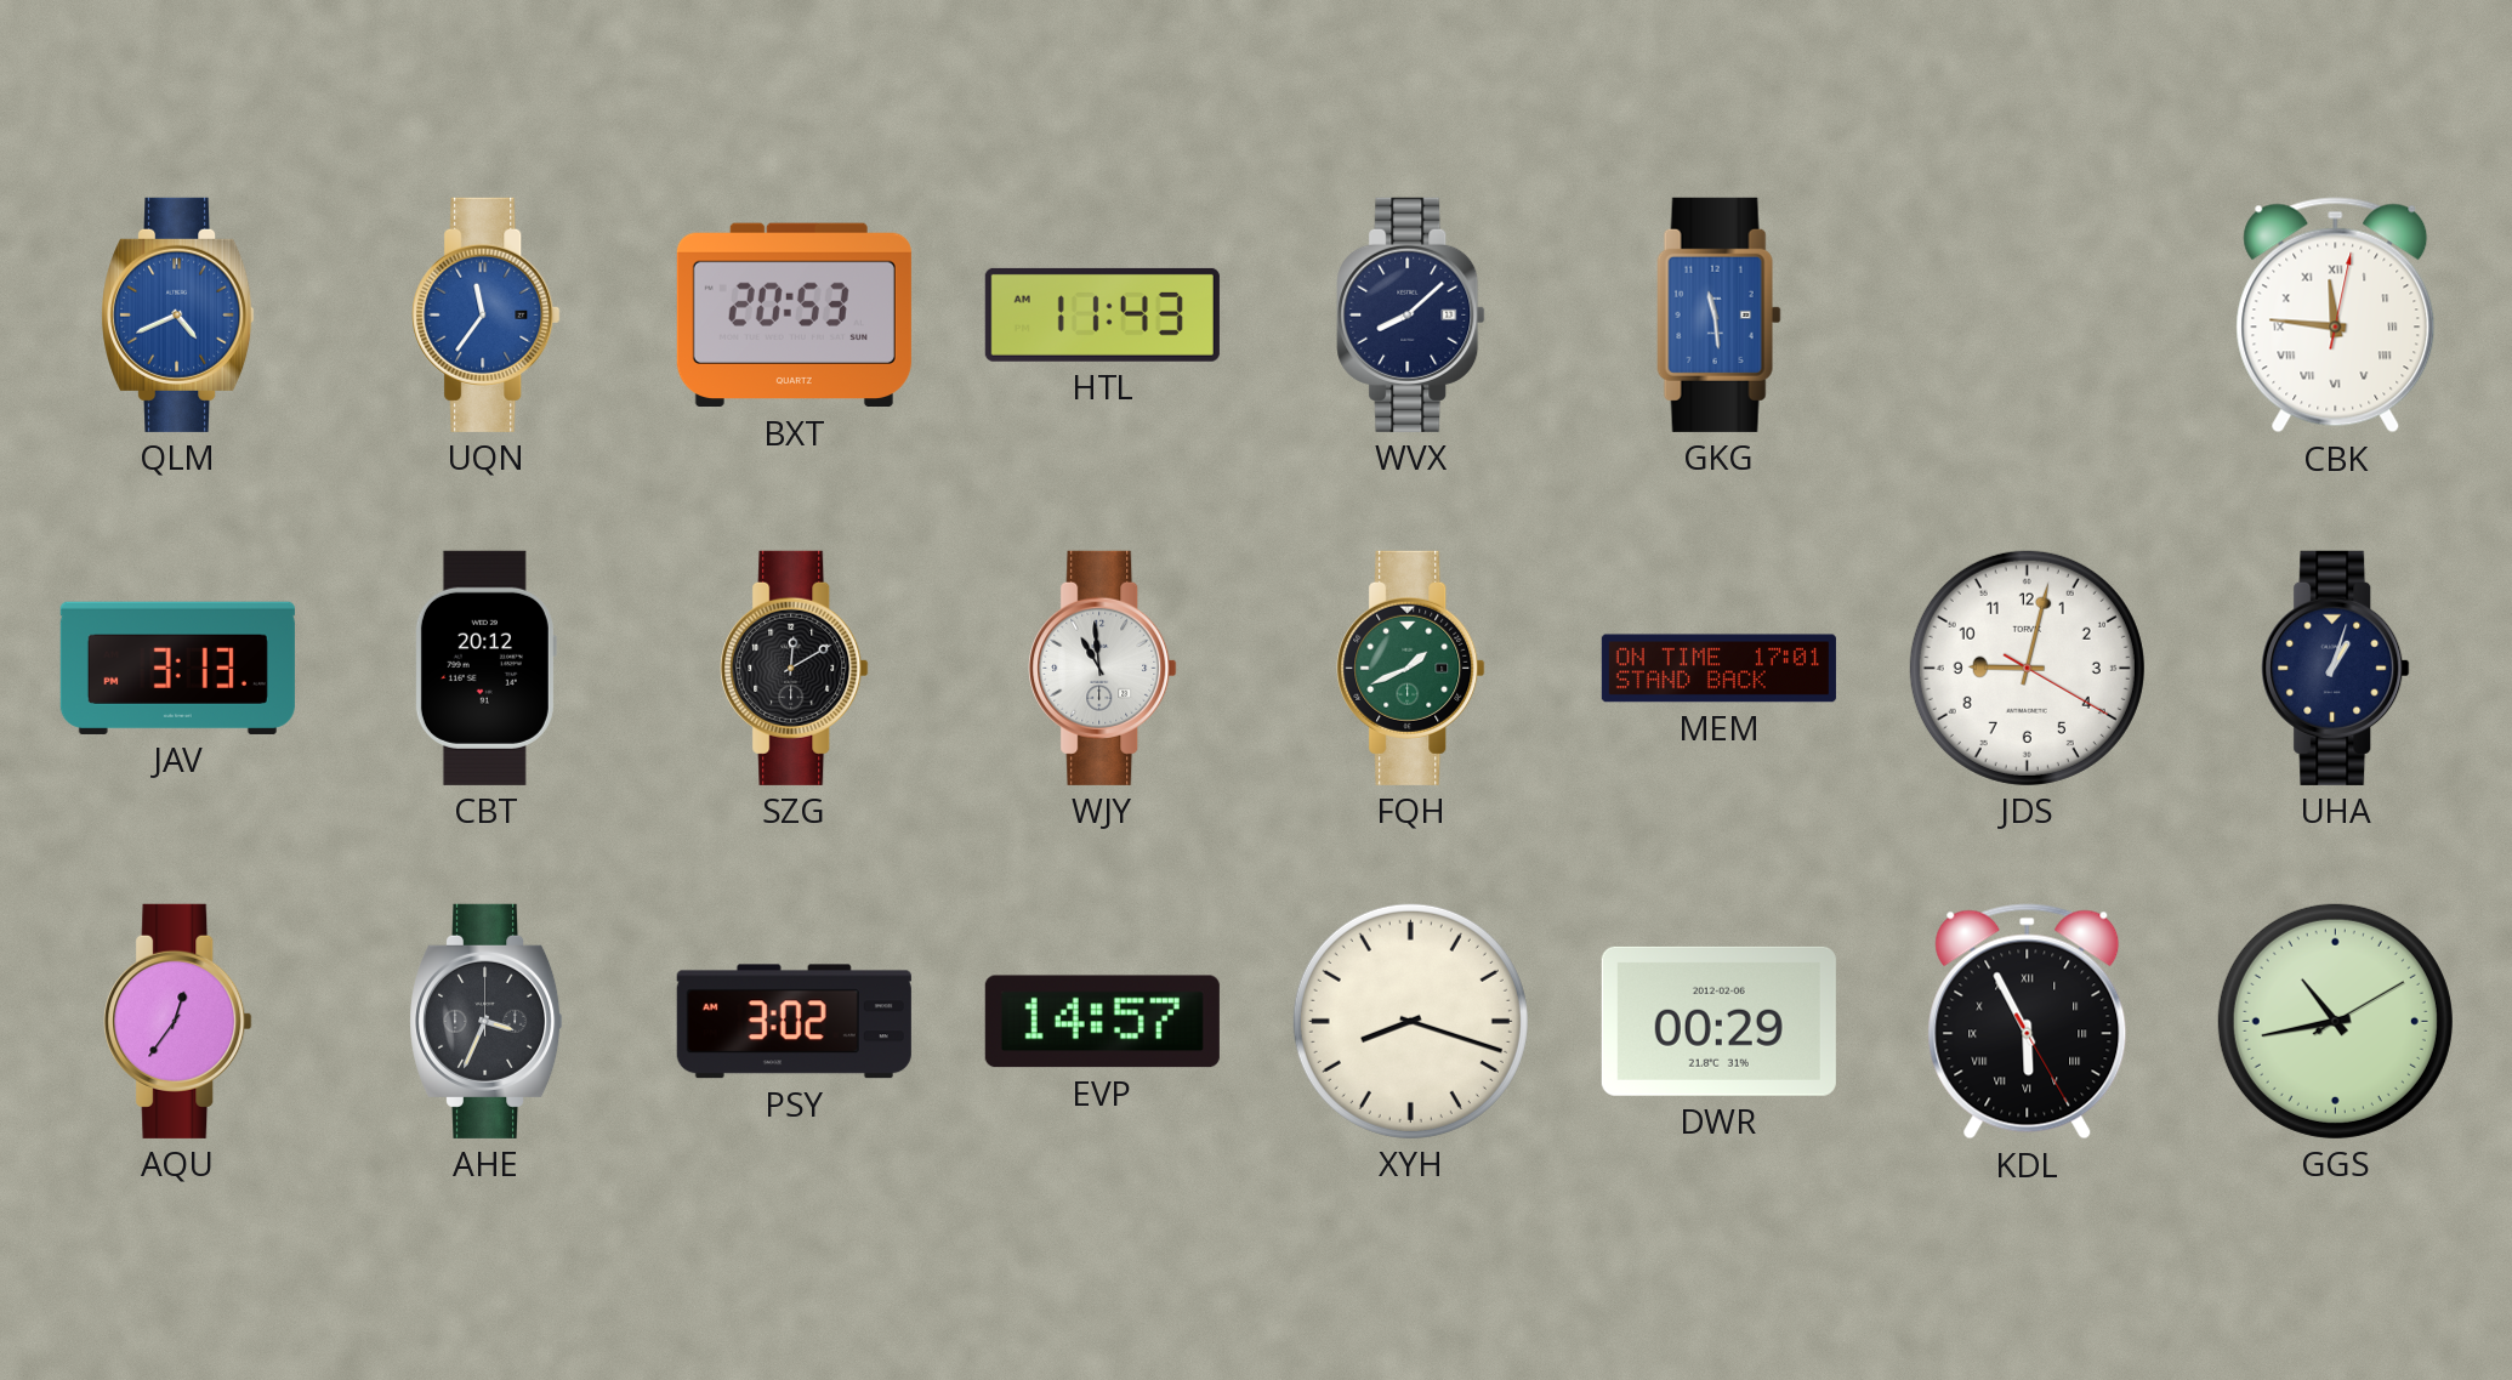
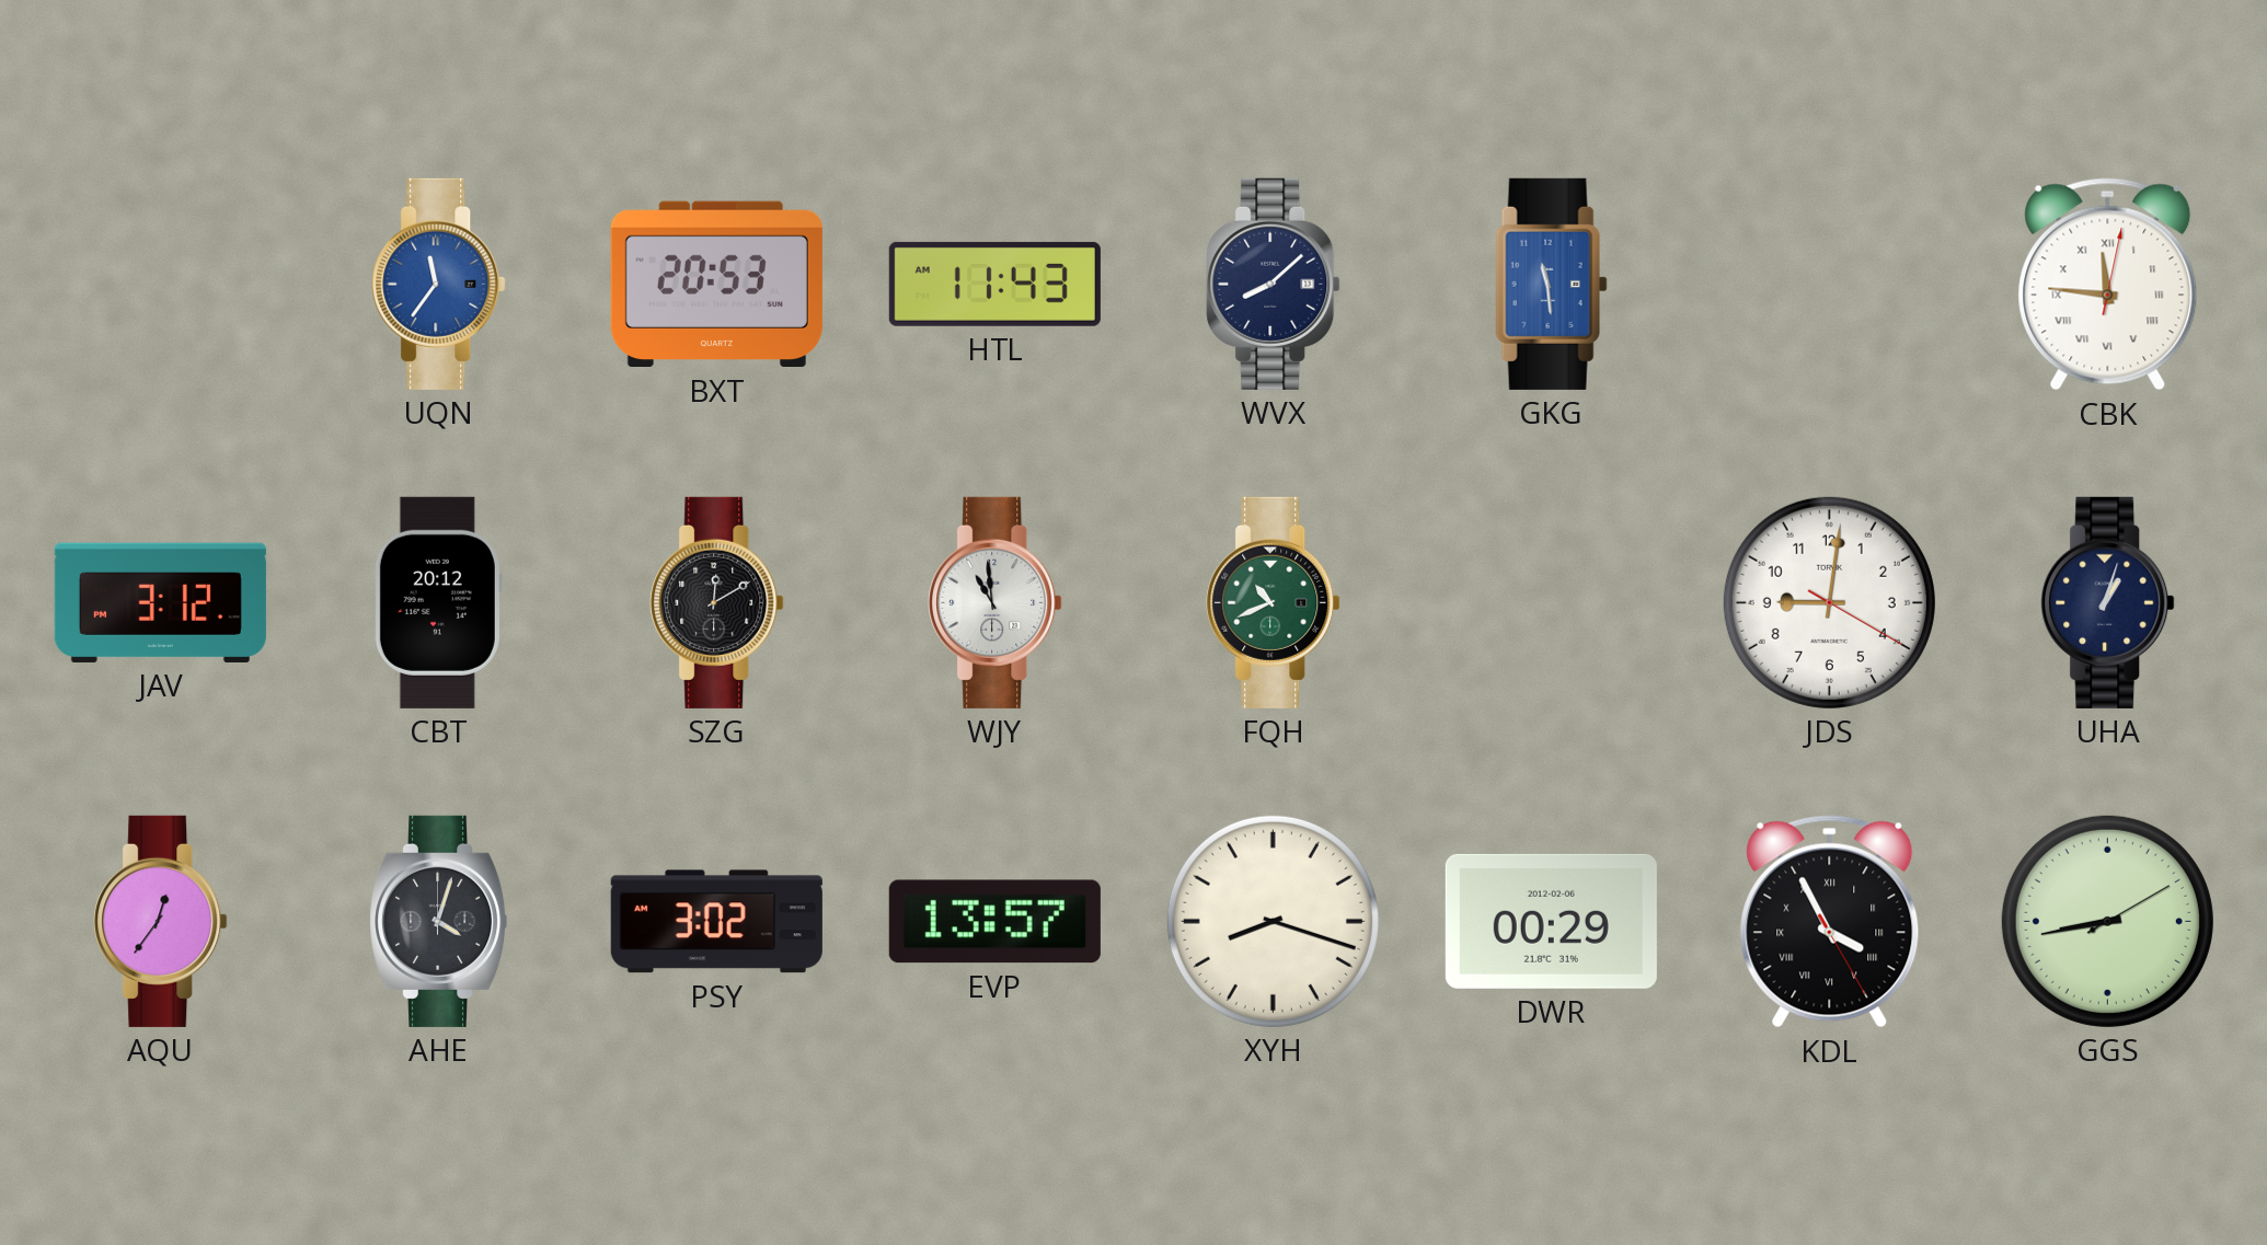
QLM: 4:41 -> none
JAV: 3:13 -> 3:12
FQH: 1:41 -> 10:41
MEM: 17:01 -> none
JDS: 9:02 -> 9:01
AHE: 3:34 -> 4:03
EVP: 14:57 -> 13:57
KDL: 5:55 -> 3:55
GGS: 10:43 -> 8:43
